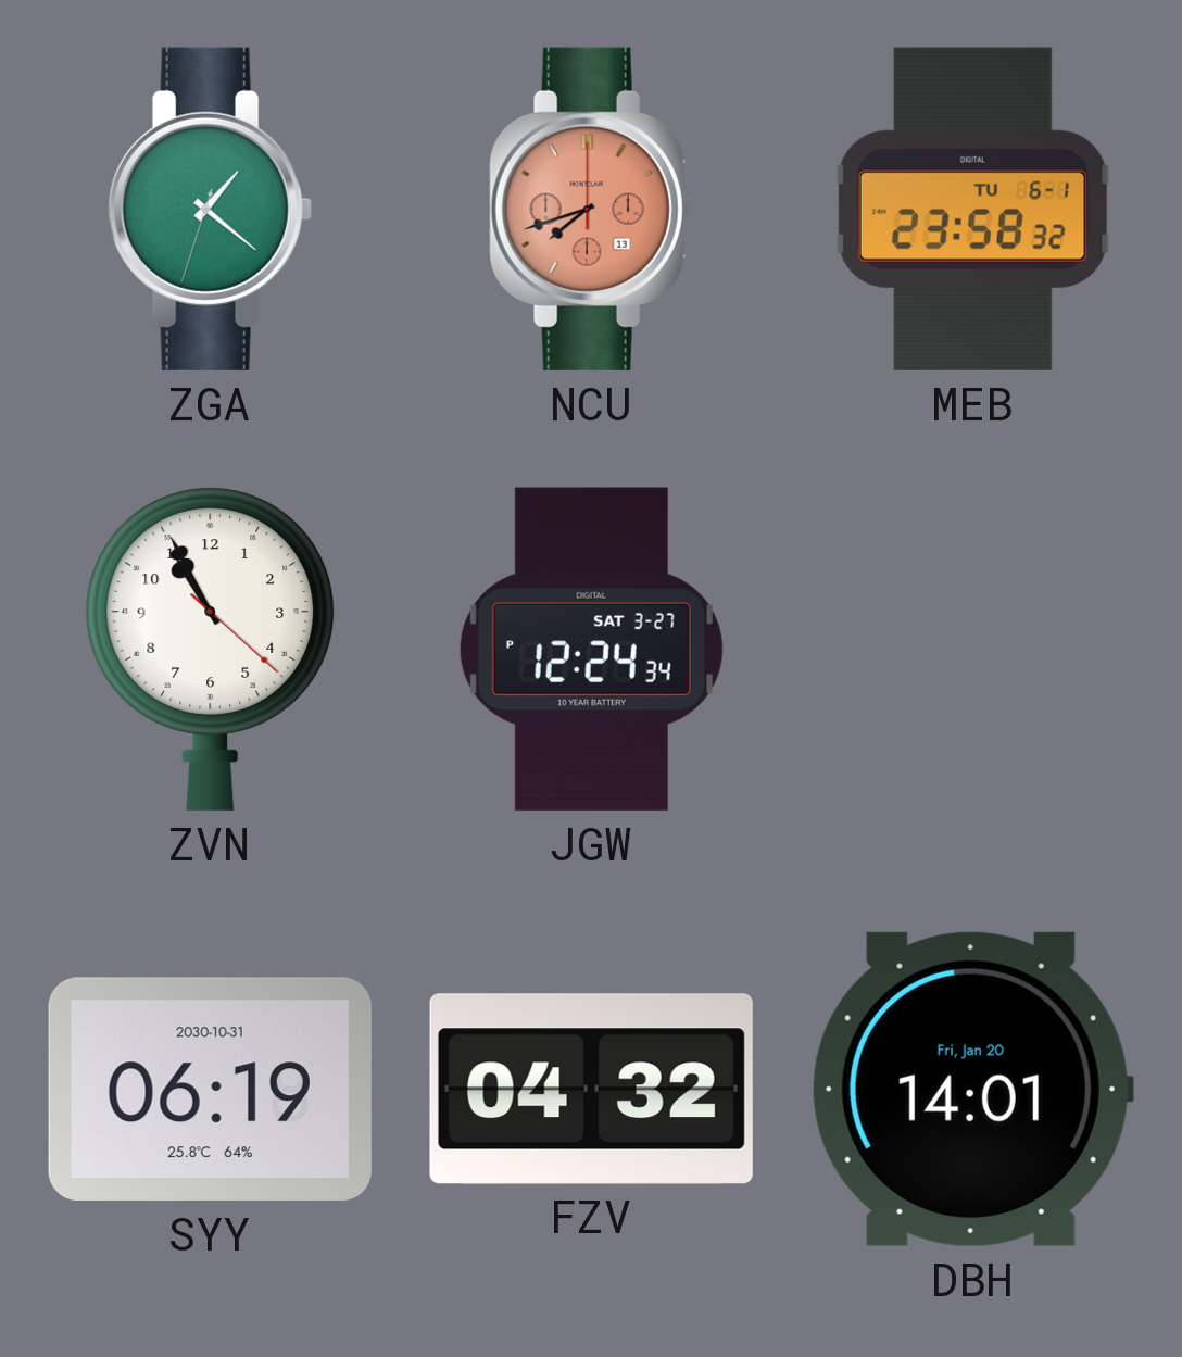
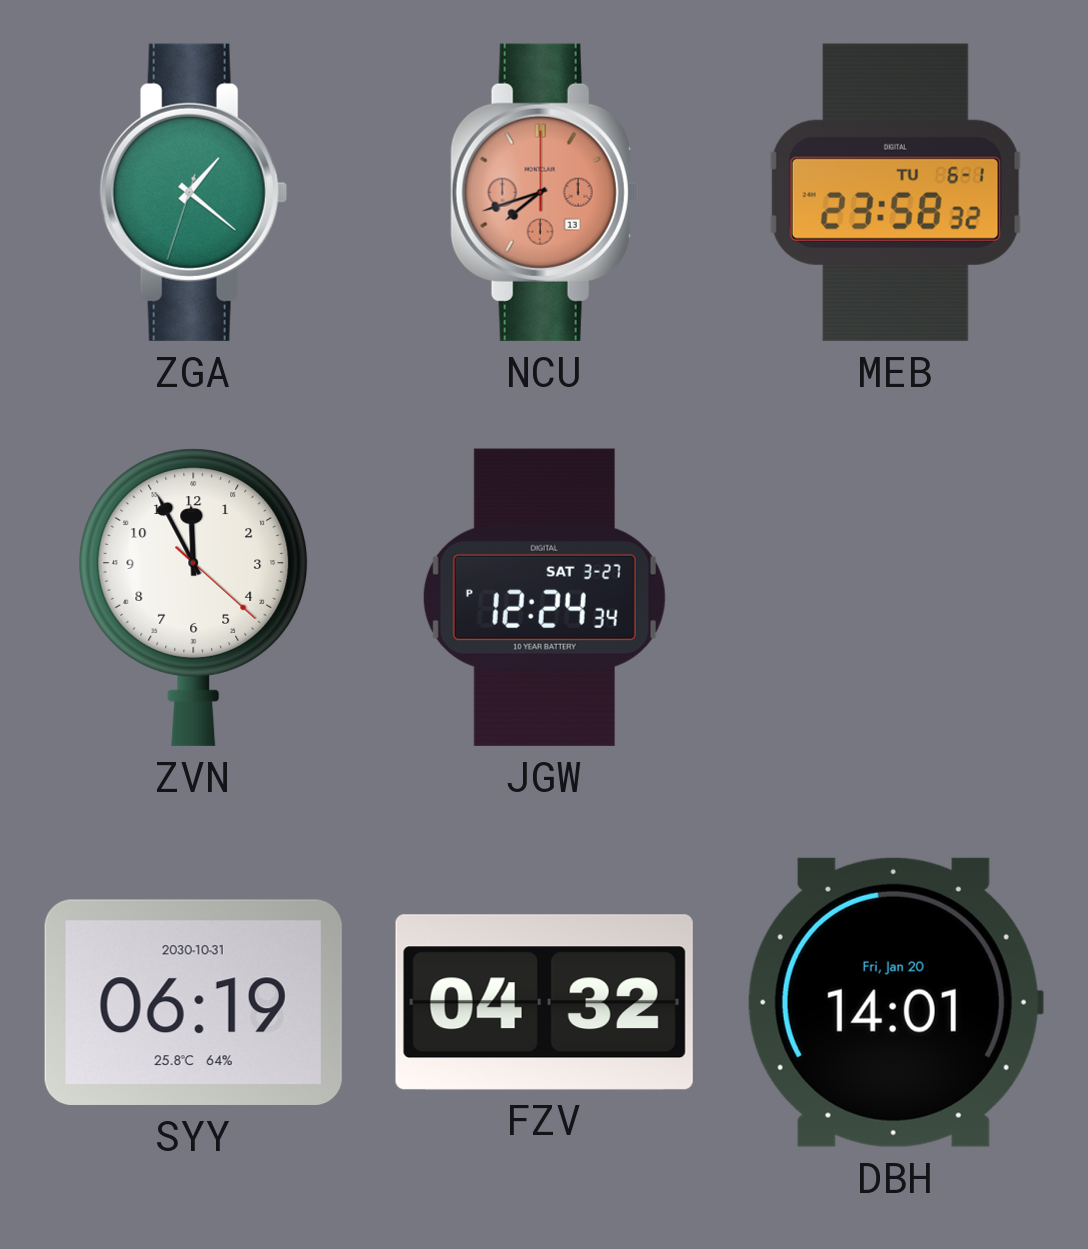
ZVN: 10:55 -> 11:55
